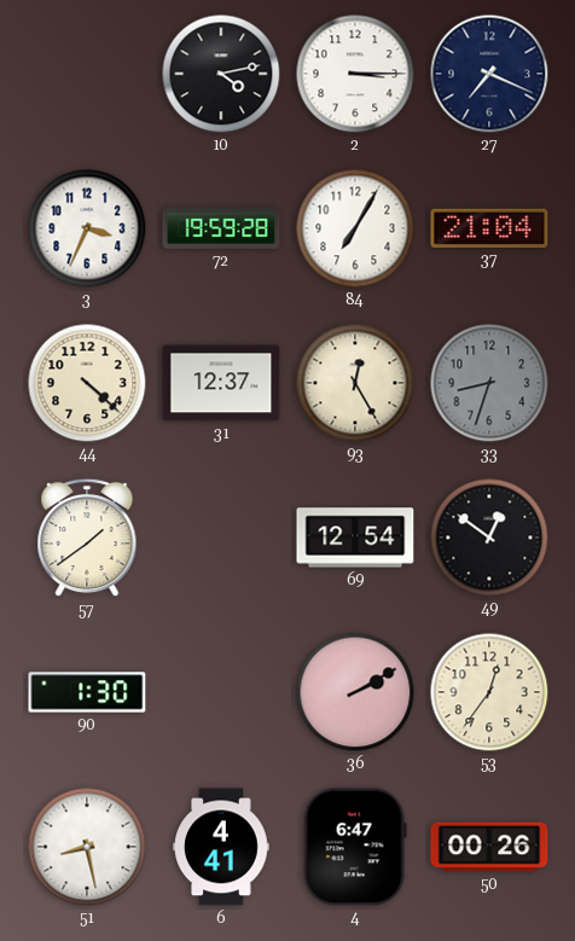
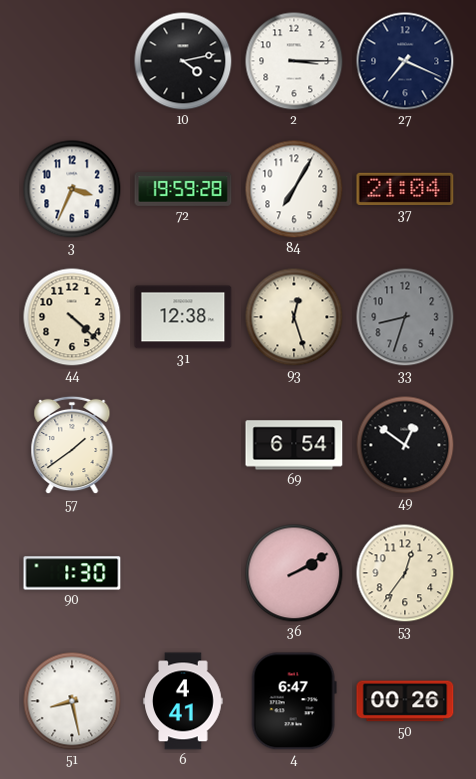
31: 12:37 -> 12:38
93: 12:25 -> 12:27
69: 12:54 -> 6:54
